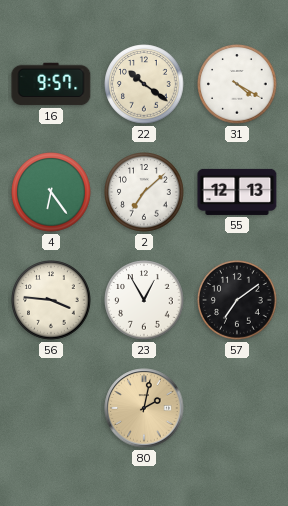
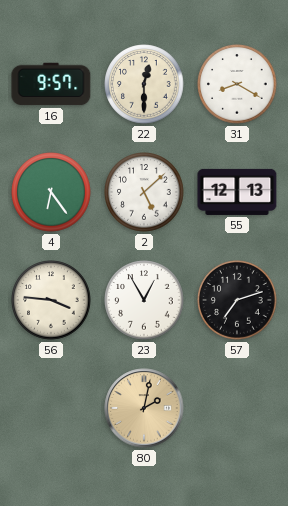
22: 10:21 -> 12:30
31: 4:20 -> 8:20
2: 7:08 -> 5:08
57: 7:09 -> 7:12
